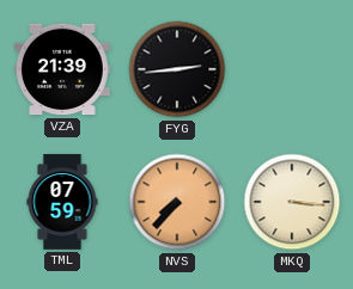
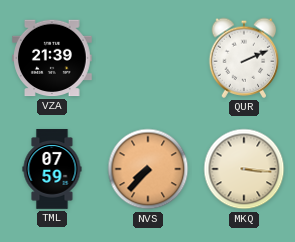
FYG: 2:44 -> none
QUR: none -> 2:11
